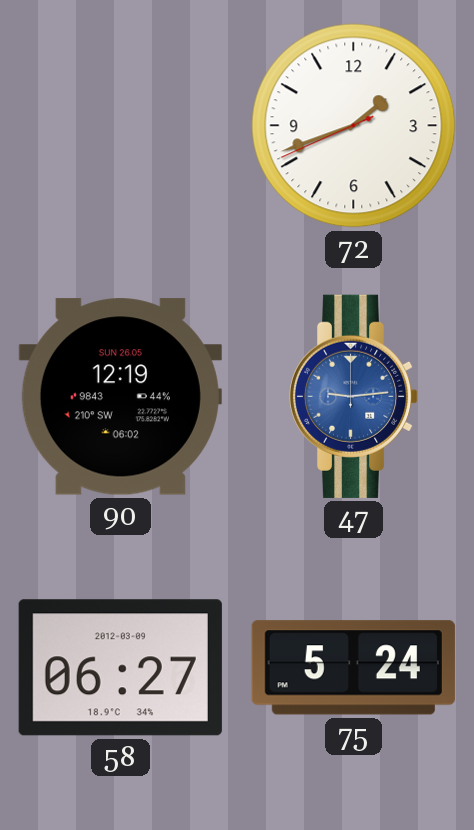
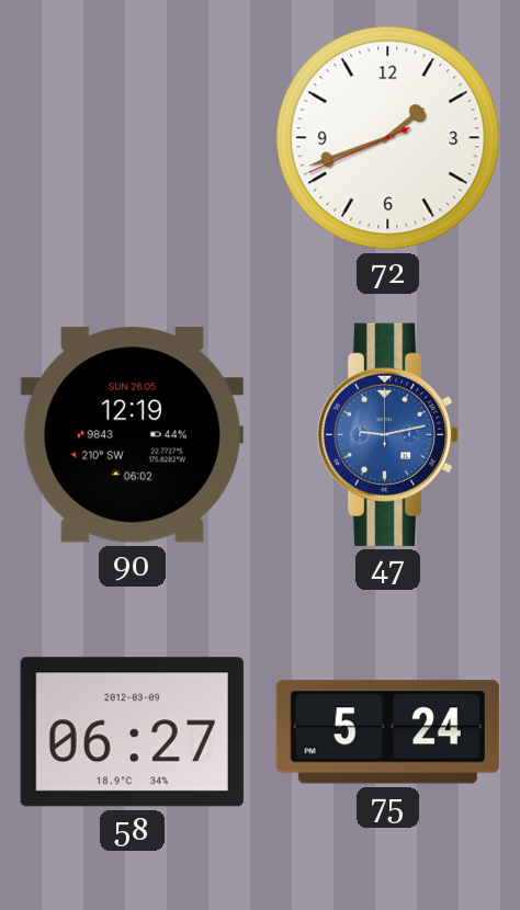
47: 9:14 -> 9:13
